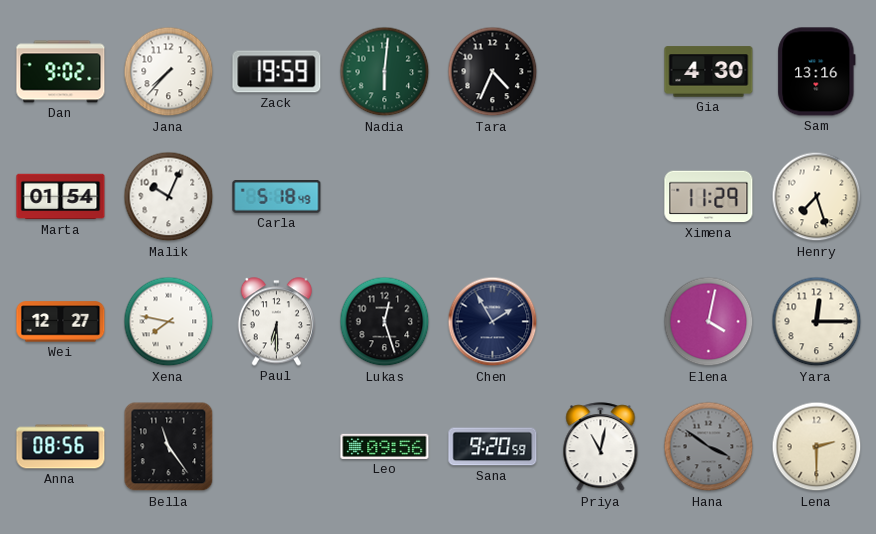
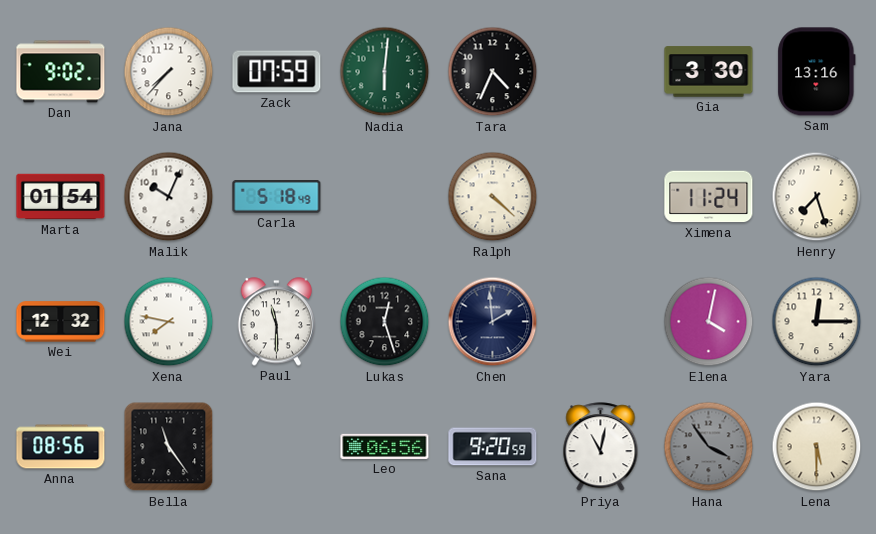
Zack: 19:59 -> 07:59
Gia: 4:30 -> 3:30
Ralph: none -> 4:22
Ximena: 11:29 -> 11:24
Wei: 12:27 -> 12:32
Paul: 6:30 -> 11:30
Chen: 1:55 -> 1:59
Leo: 09:56 -> 06:56
Hana: 3:51 -> 3:54
Lena: 2:30 -> 5:30
